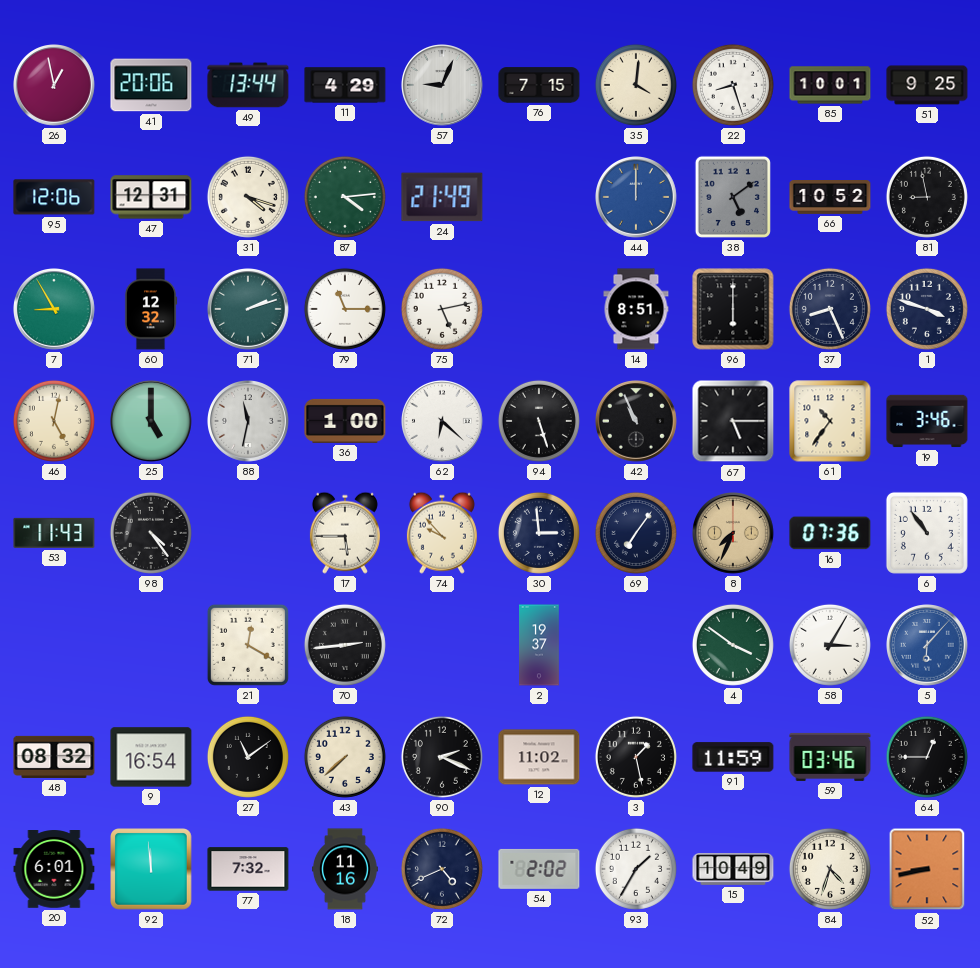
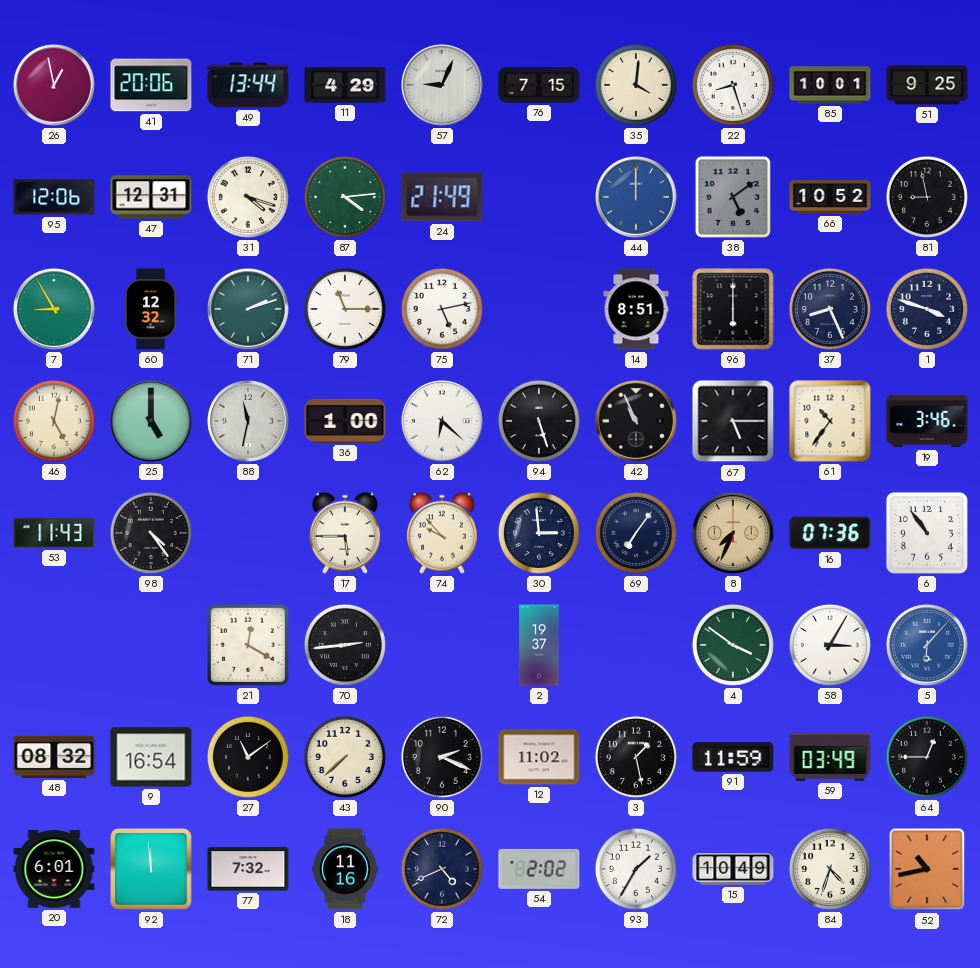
59: 03:46 -> 03:49
52: 8:43 -> 10:43
